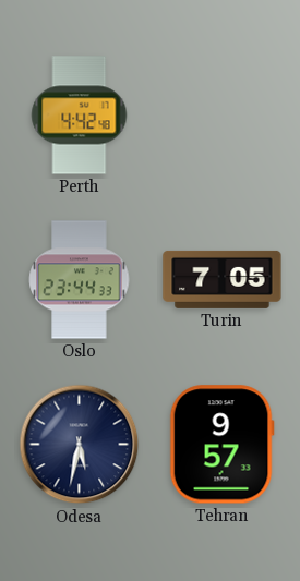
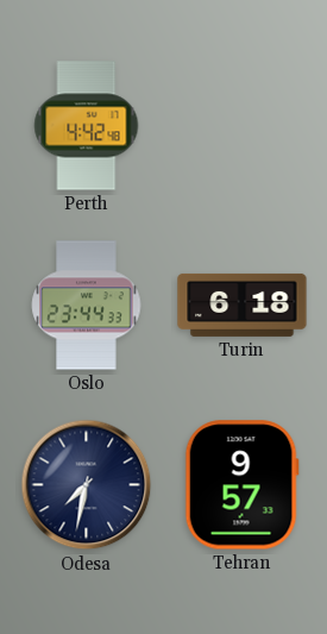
Turin: 7:05 -> 6:18
Odesa: 5:32 -> 7:32
